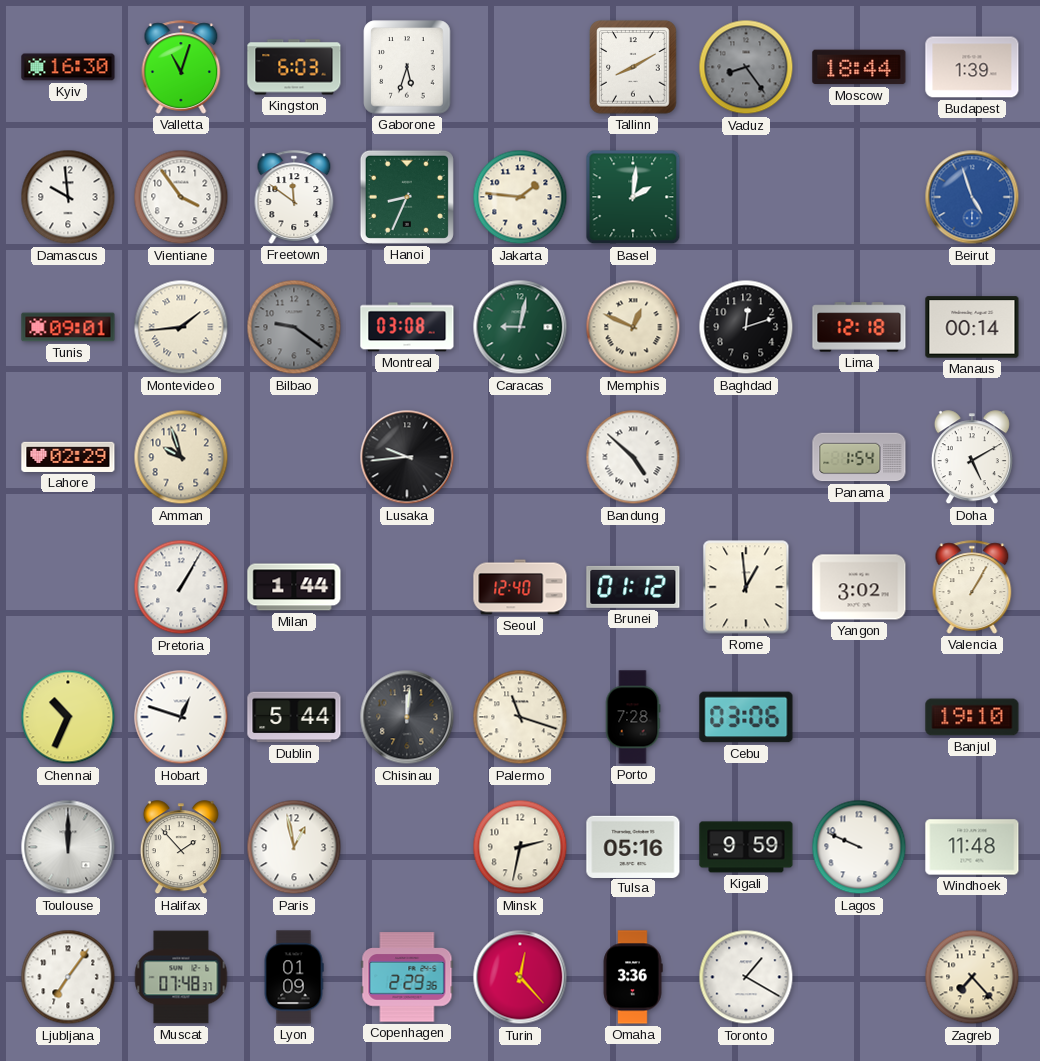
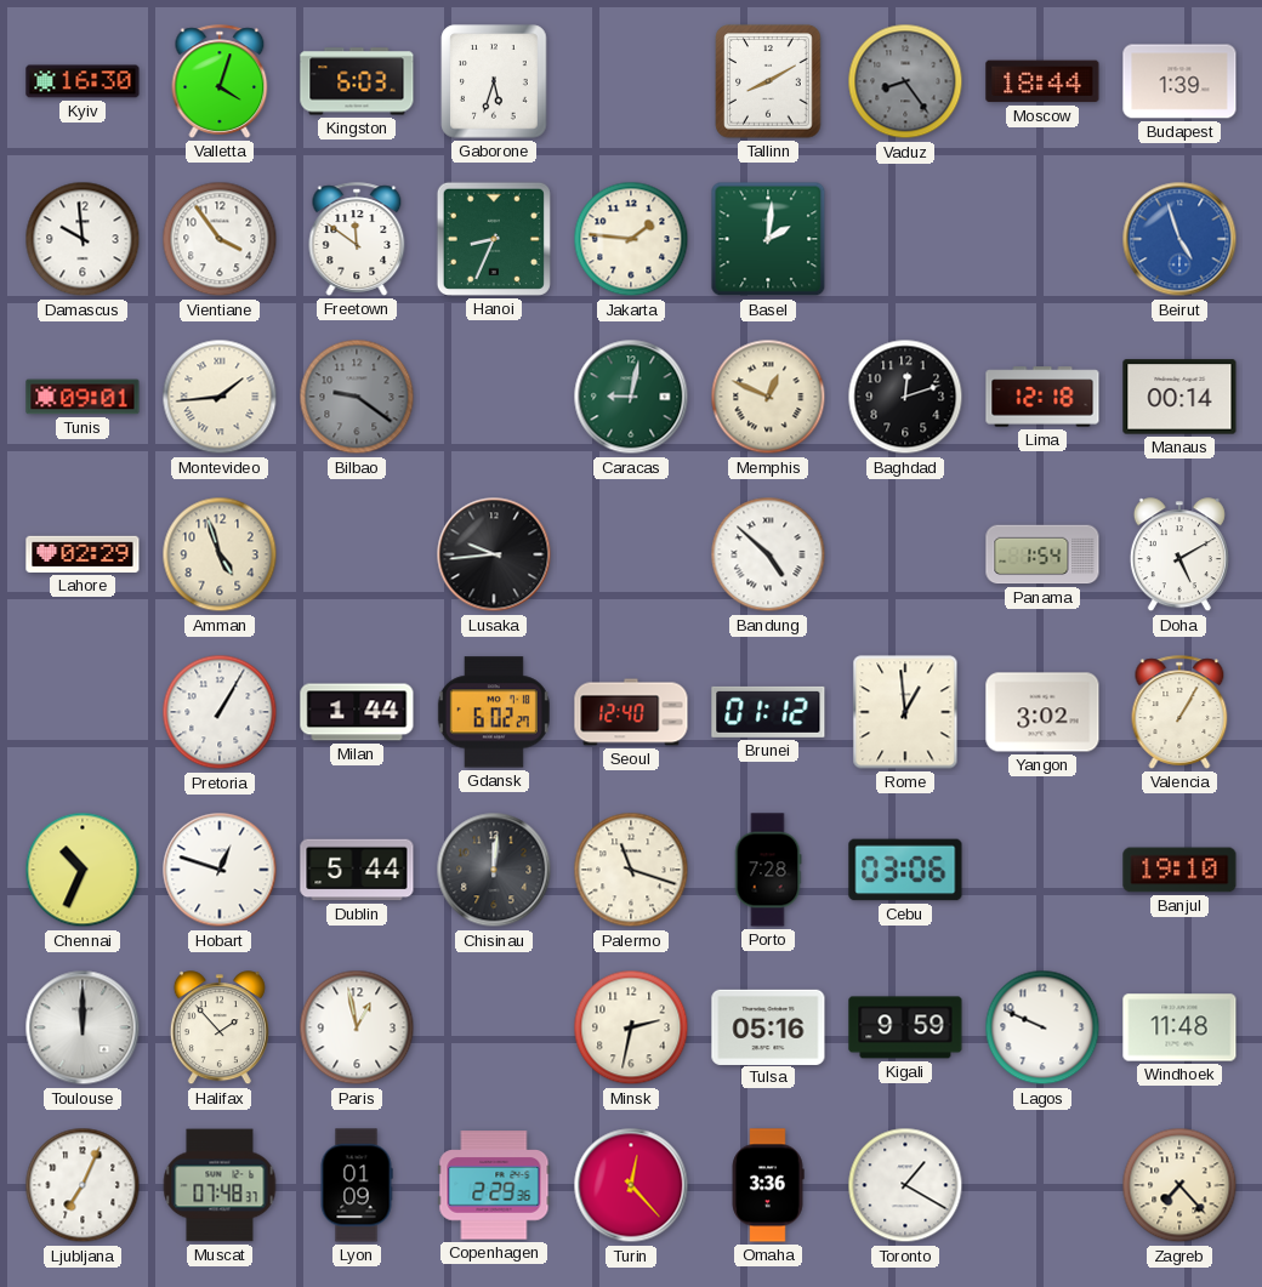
Valletta: 11:03 -> 4:03
Montreal: 03:08 -> none
Amman: 9:57 -> 4:57
Gdansk: none -> 6:02
Ljubljana: 7:06 -> 7:04
